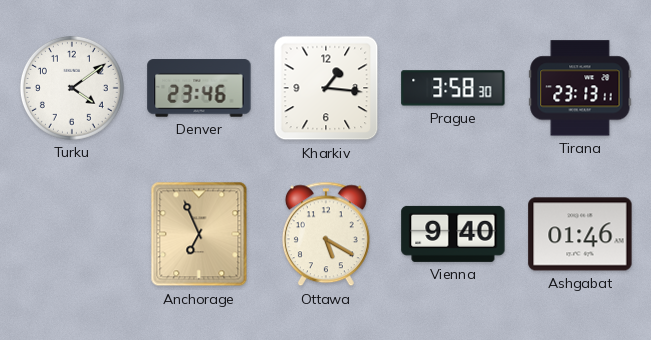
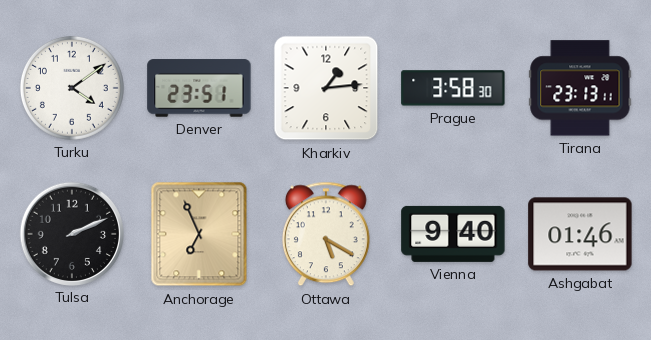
Denver: 23:46 -> 23:51
Kharkiv: 1:16 -> 1:14
Tulsa: none -> 2:11
